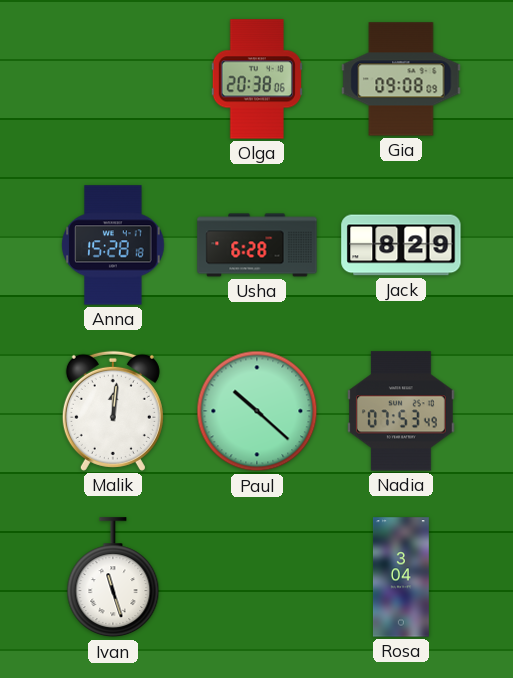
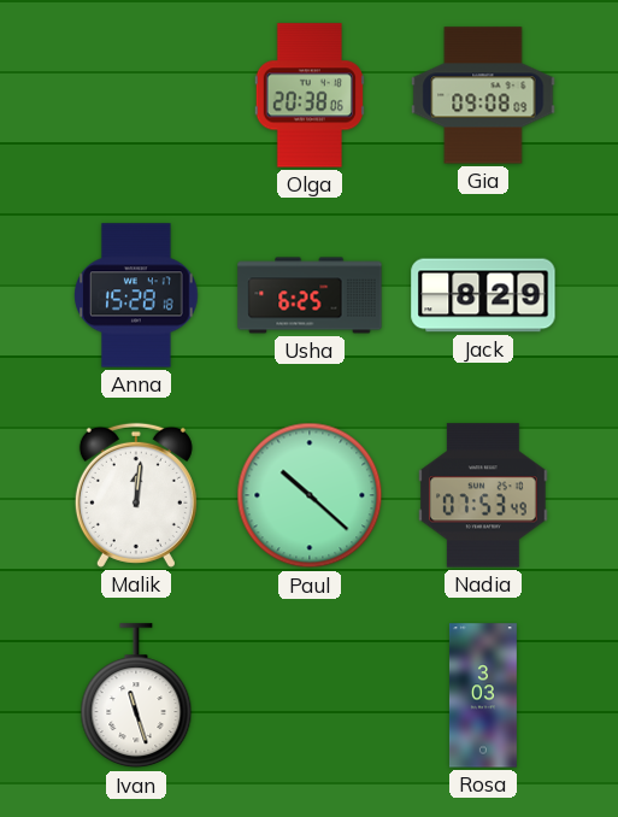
Usha: 6:28 -> 6:25
Rosa: 3:04 -> 3:03
